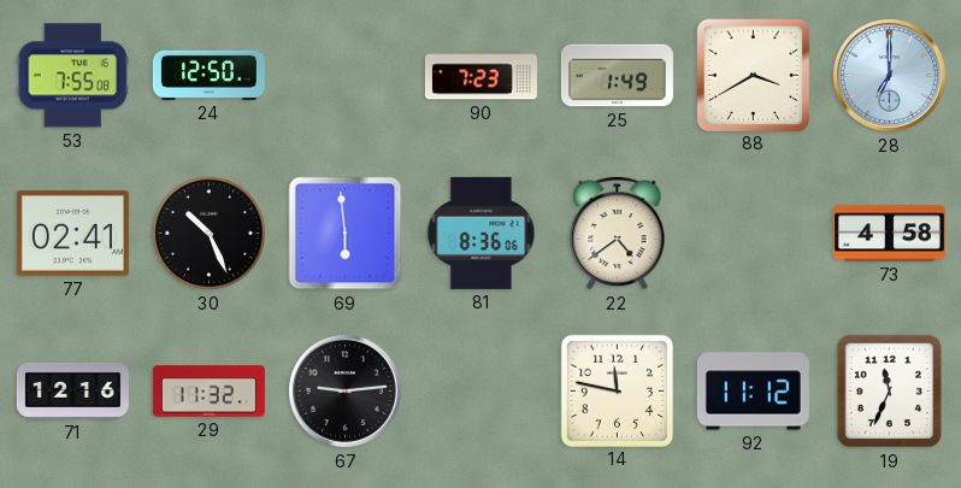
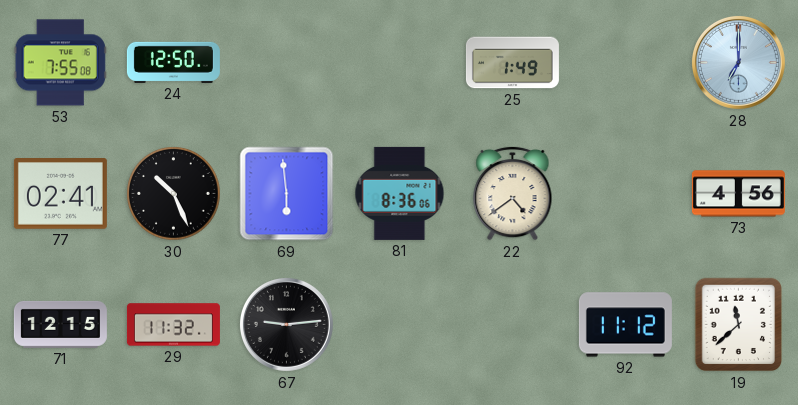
90: 7:23 -> none
88: 3:40 -> none
73: 4:58 -> 4:56
71: 12:16 -> 12:15
14: 11:47 -> none
19: 11:34 -> 11:38
